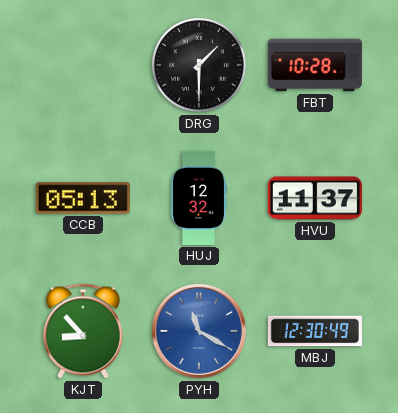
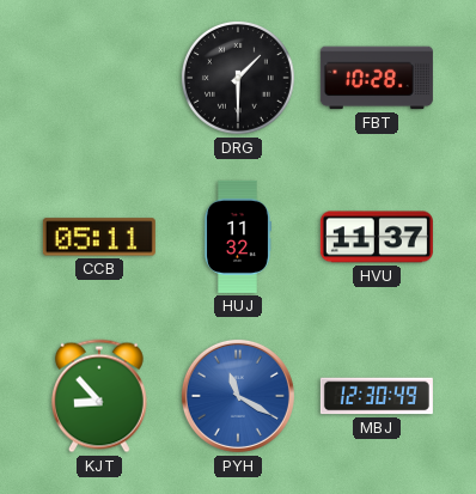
CCB: 05:13 -> 05:11
HUJ: 12:32 -> 11:32
